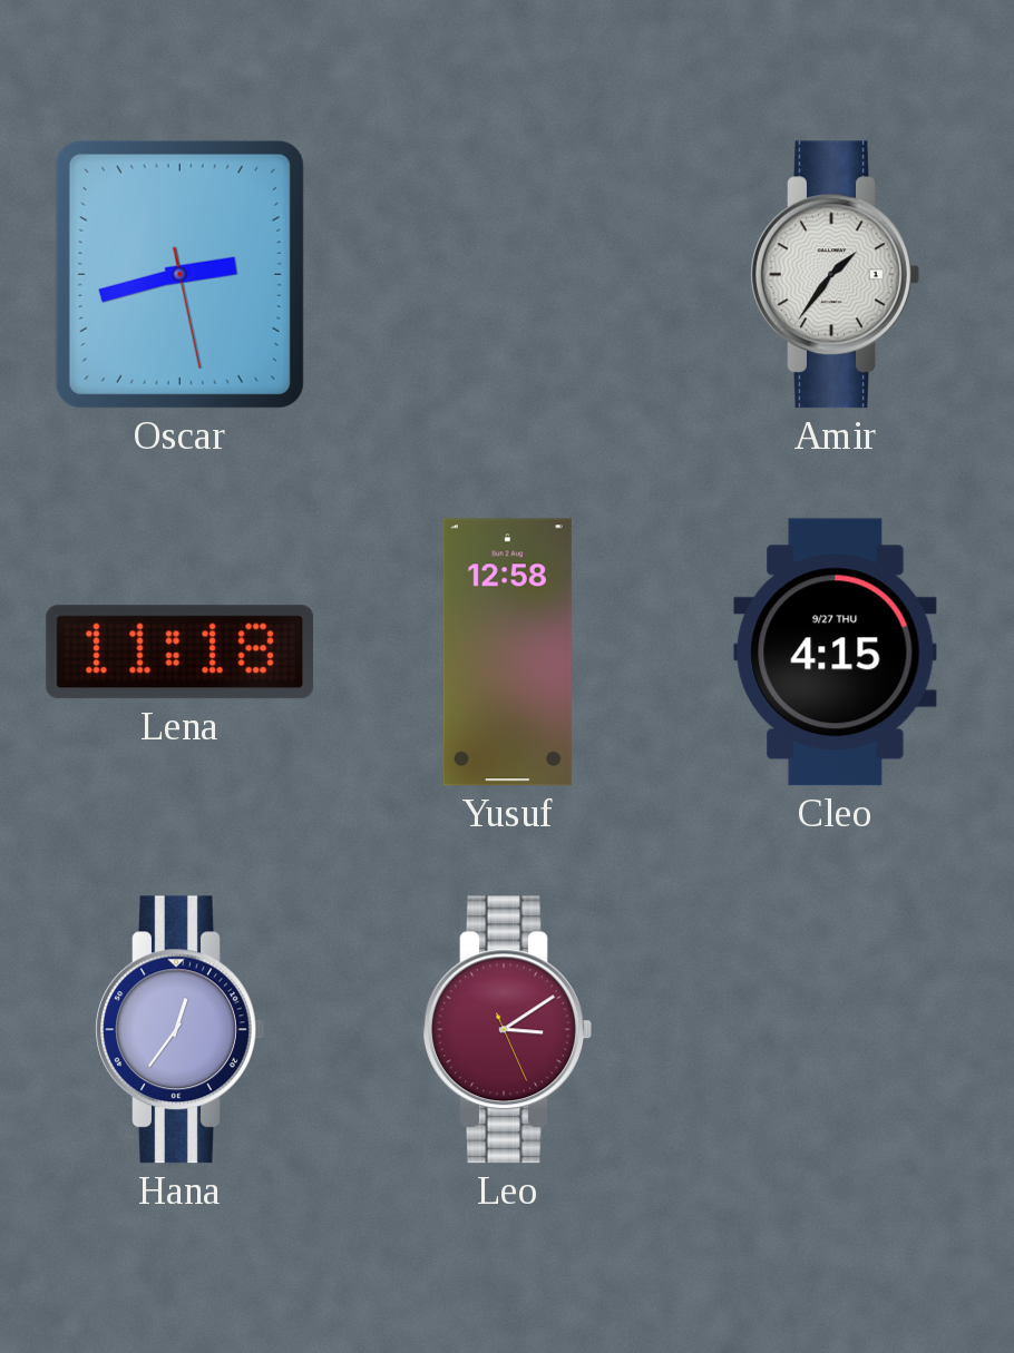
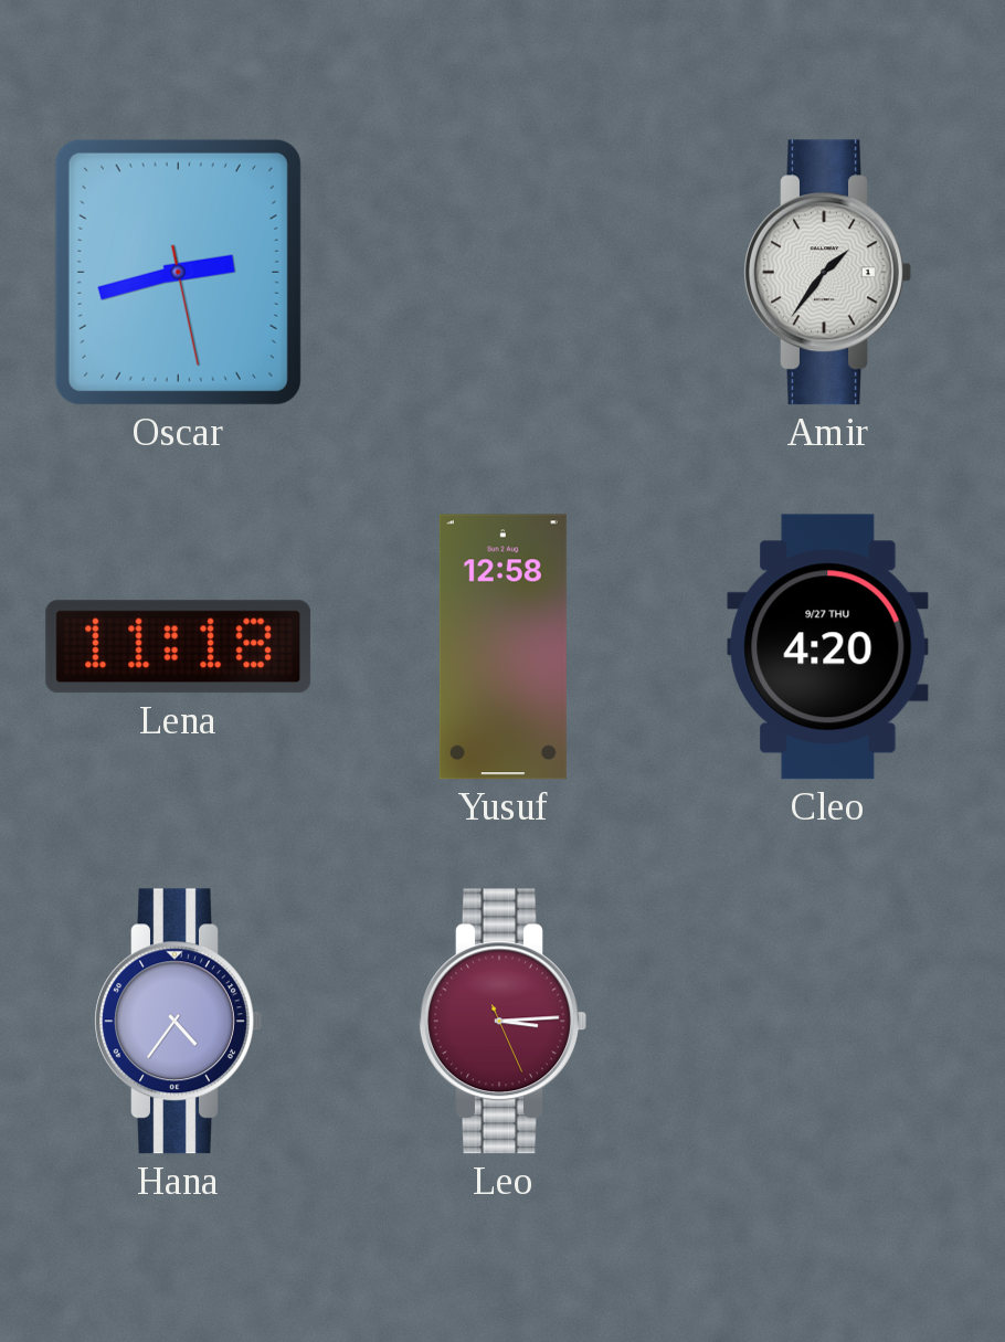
Cleo: 4:15 -> 4:20
Hana: 12:36 -> 4:36
Leo: 3:09 -> 3:14
